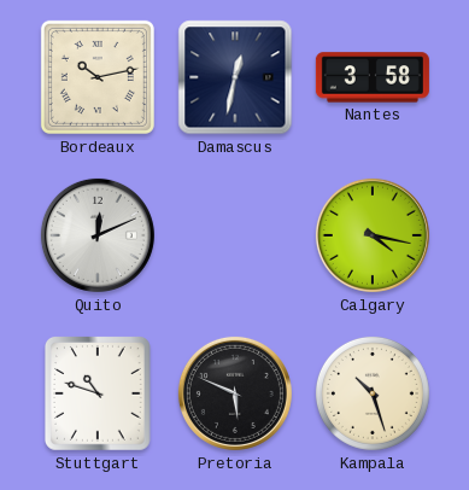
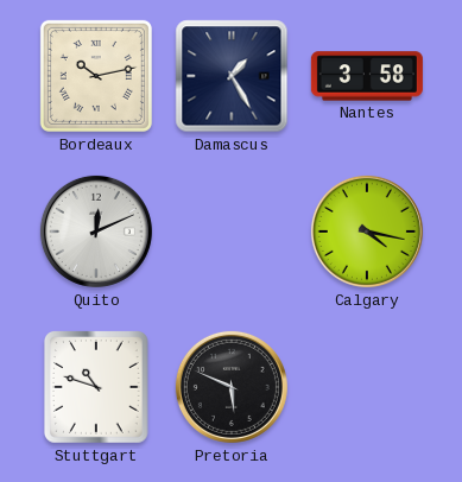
Damascus: 12:32 -> 1:25
Kampala: 10:27 -> none
